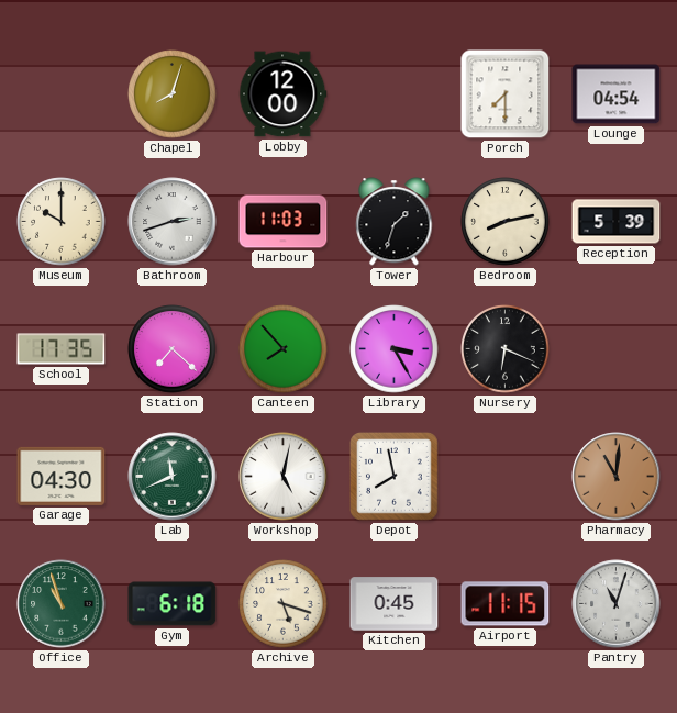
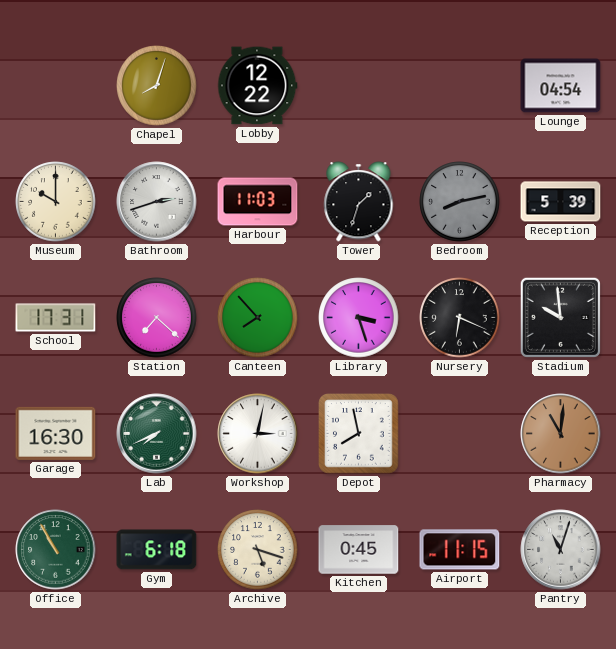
Lobby: 12:00 -> 12:22
Porch: 7:30 -> none
Bedroom dial: cream -> grey
School: 17:35 -> 17:31
Library: 3:25 -> 3:27
Stadium: none -> 9:59
Garage: 04:30 -> 16:30
Lab: 11:41 -> 7:41
Workshop: 5:02 -> 3:02
Office: 10:57 -> 10:55
